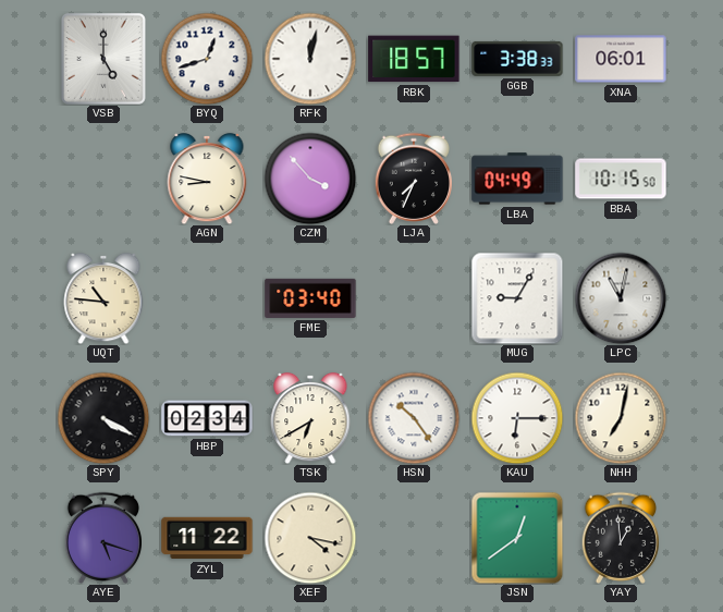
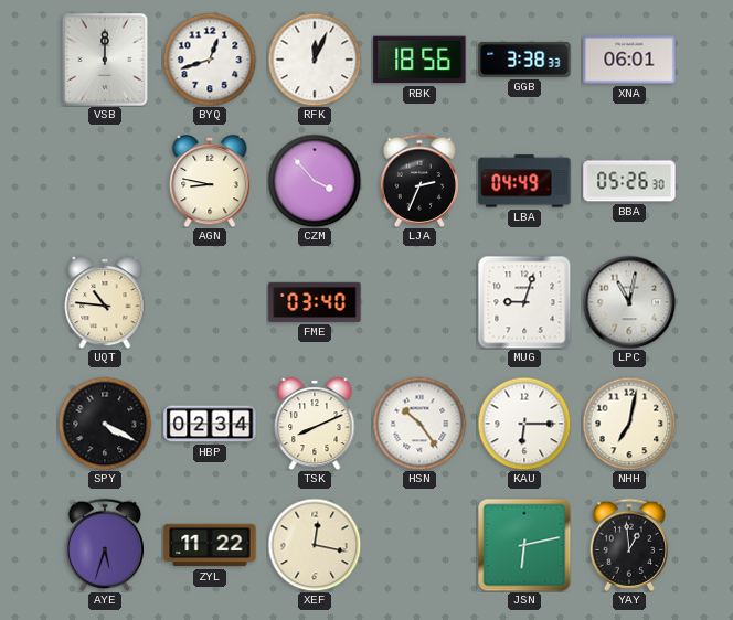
VSB: 5:00 -> 12:00
RFK: 12:02 -> 12:04
RBK: 18:57 -> 18:56
LJA: 7:34 -> 2:34
BBA: 10:15 -> 05:26
MUG: 9:05 -> 9:03
TSK: 6:40 -> 8:11
AYE: 5:18 -> 5:33
XEF: 4:17 -> 12:17
JSN: 12:39 -> 6:13
